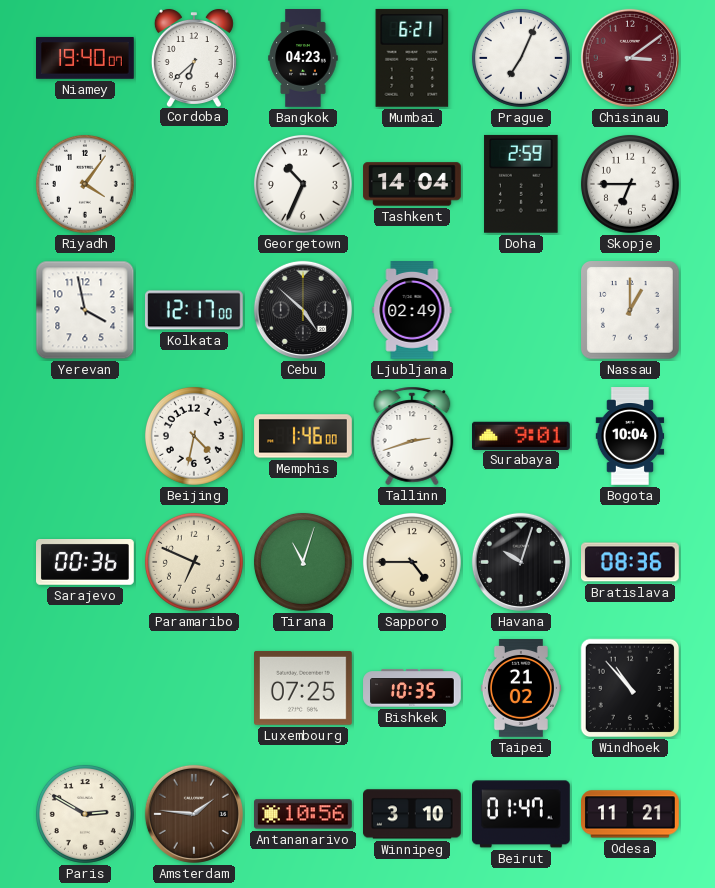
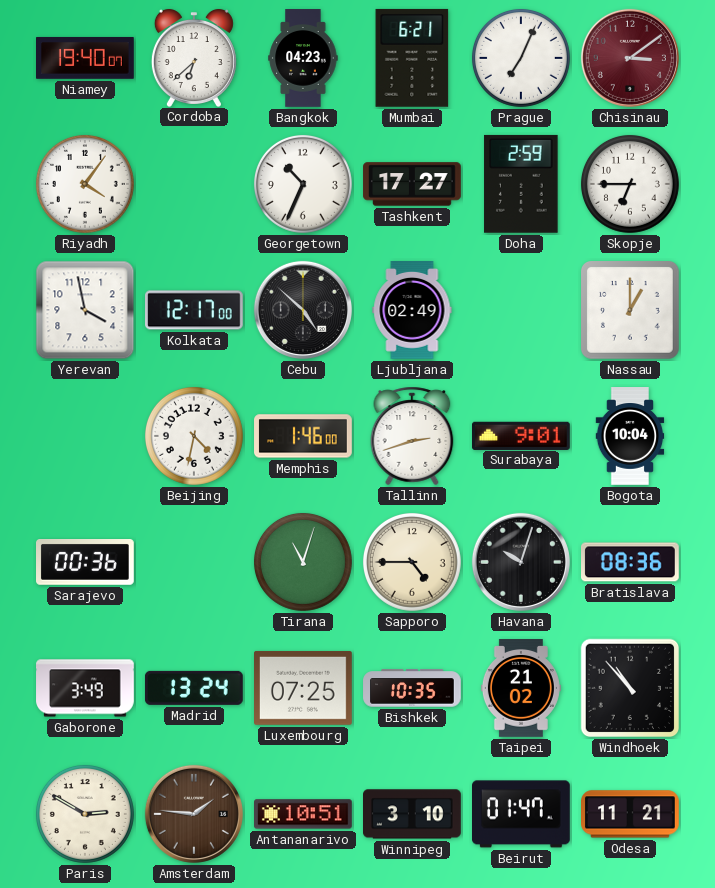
Tashkent: 14:04 -> 17:27
Paramaribo: 6:49 -> none
Gaborone: none -> 3:49
Madrid: none -> 13:24
Antananarivo: 10:56 -> 10:51
